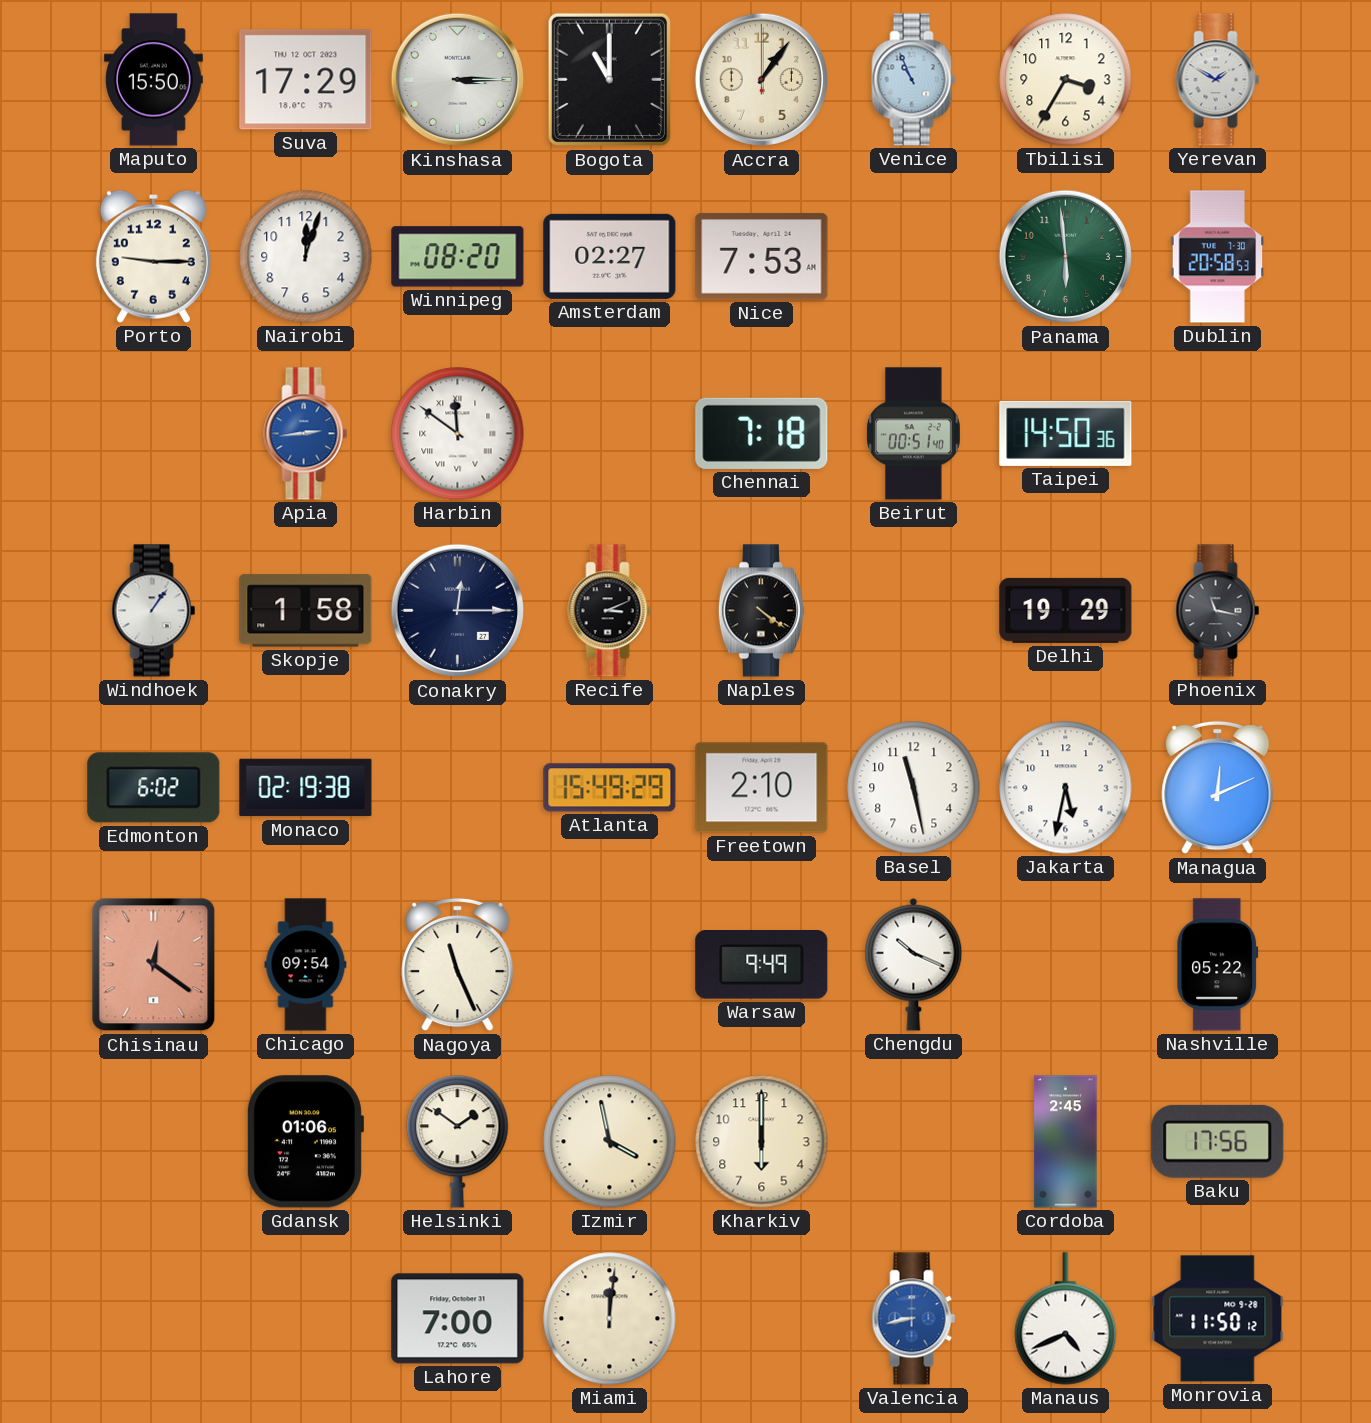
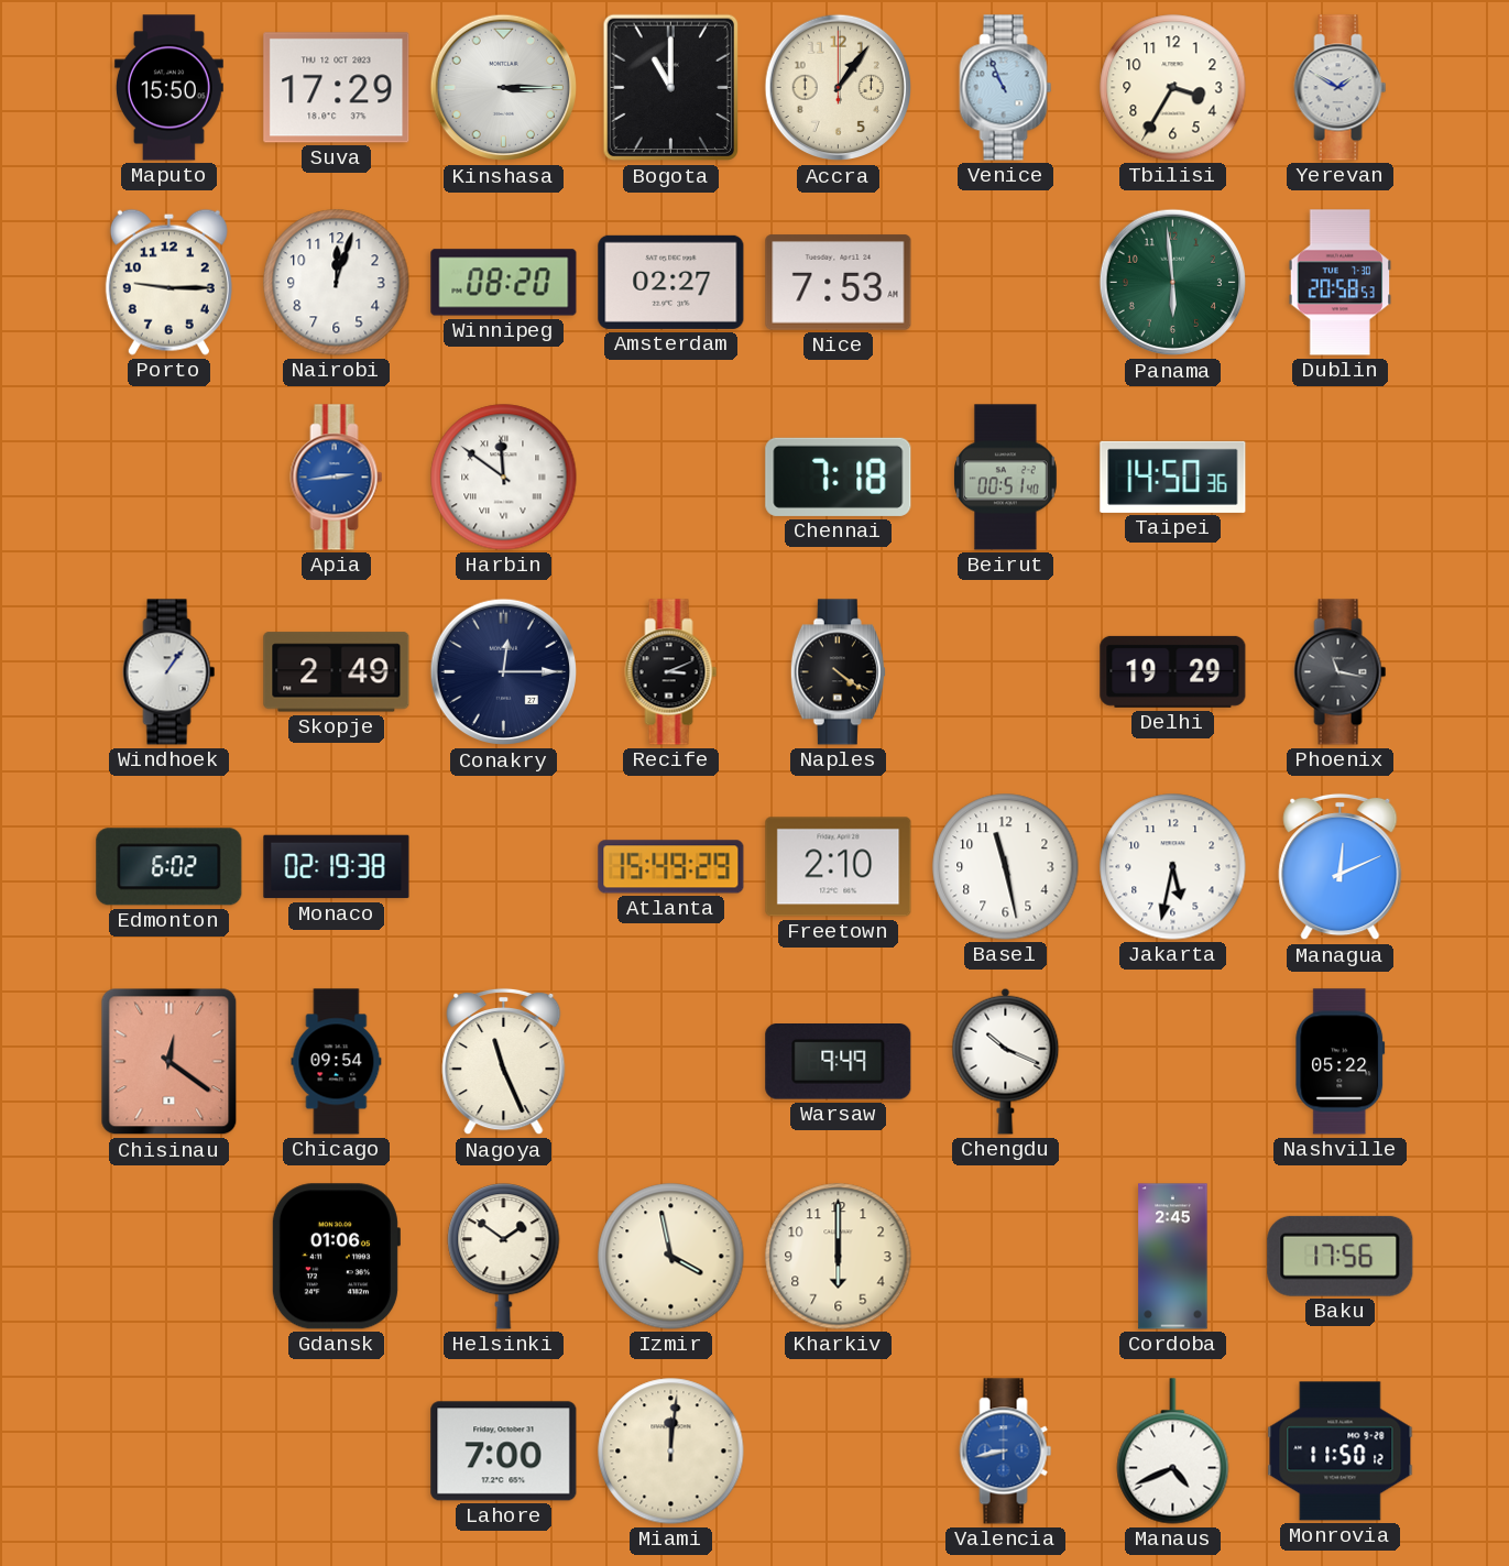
Skopje: 1:58 -> 2:49
